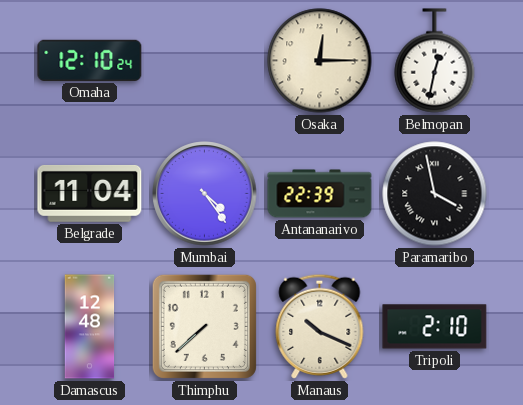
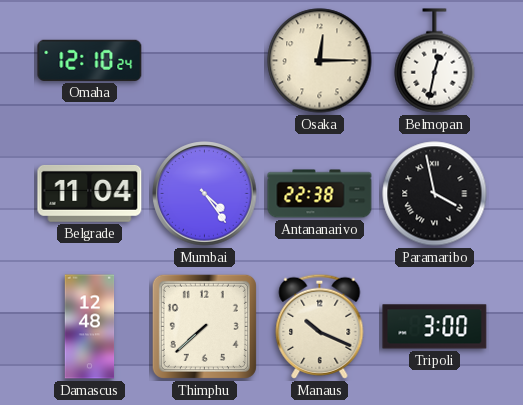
Antananarivo: 22:39 -> 22:38
Tripoli: 2:10 -> 3:00
